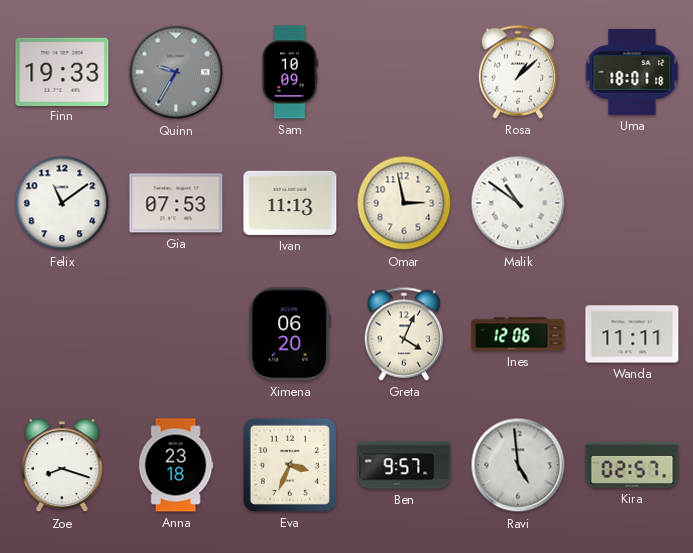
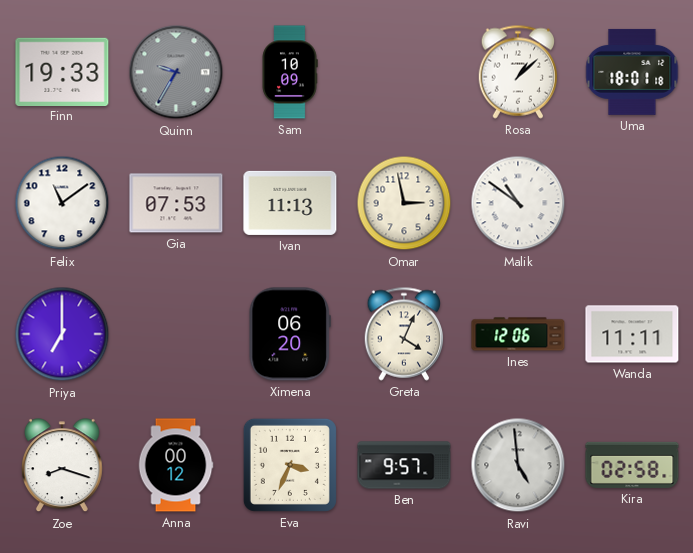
Priya: none -> 7:00
Anna: 23:18 -> 00:12
Kira: 02:57 -> 02:58
